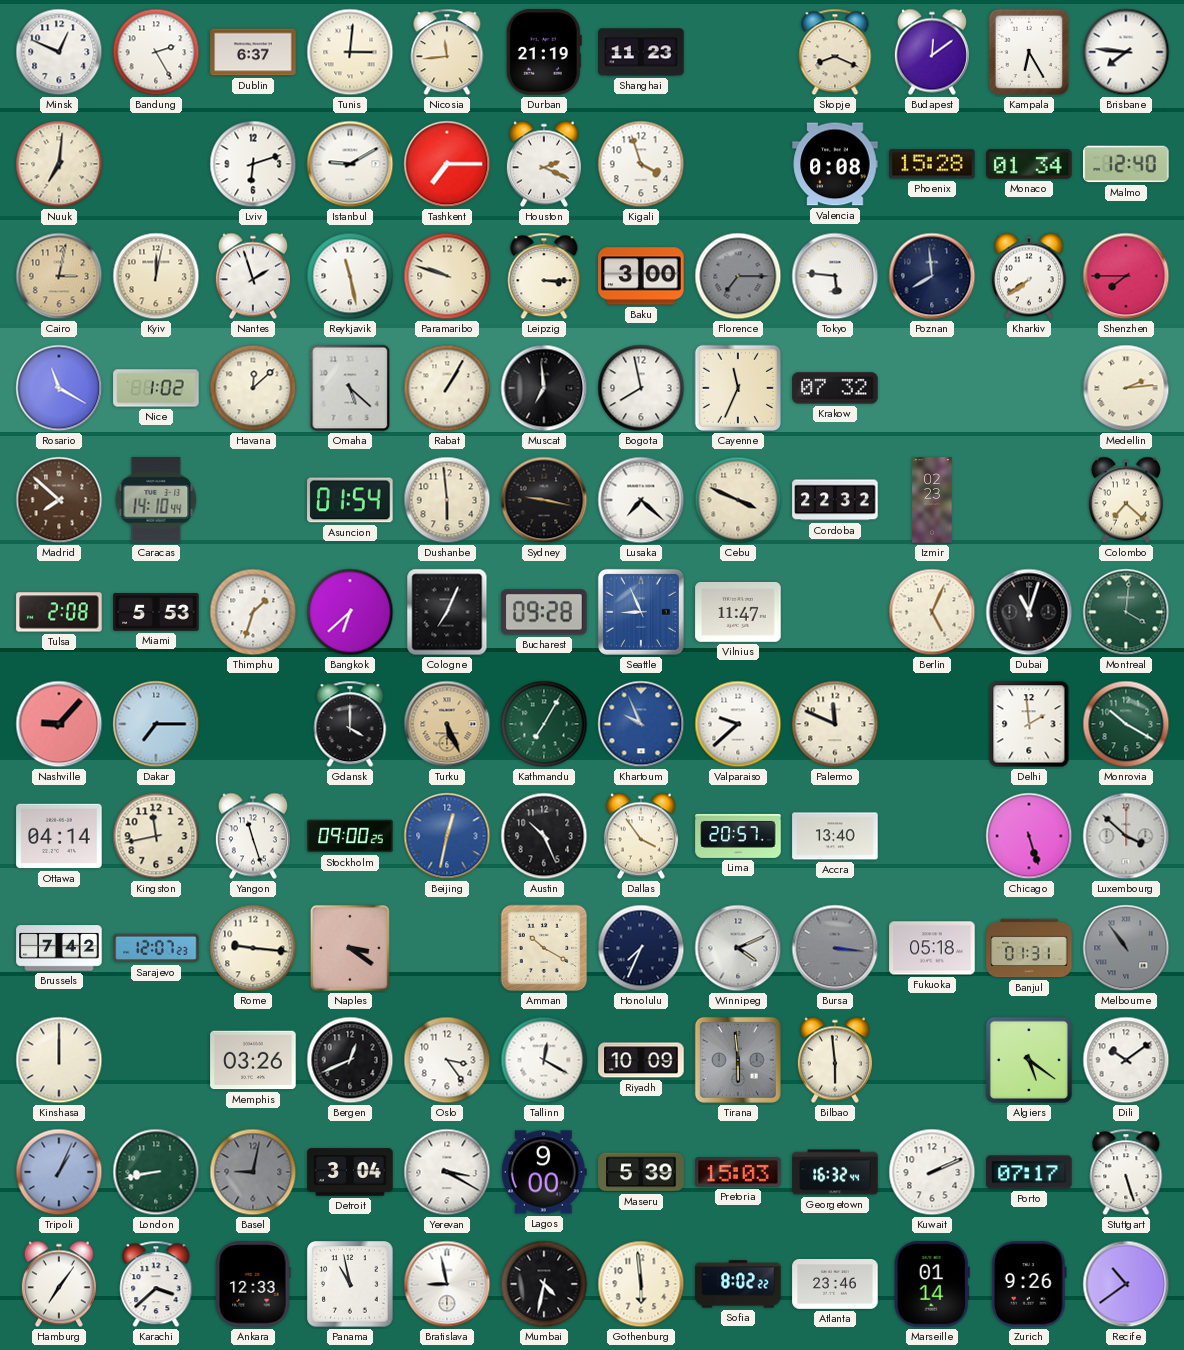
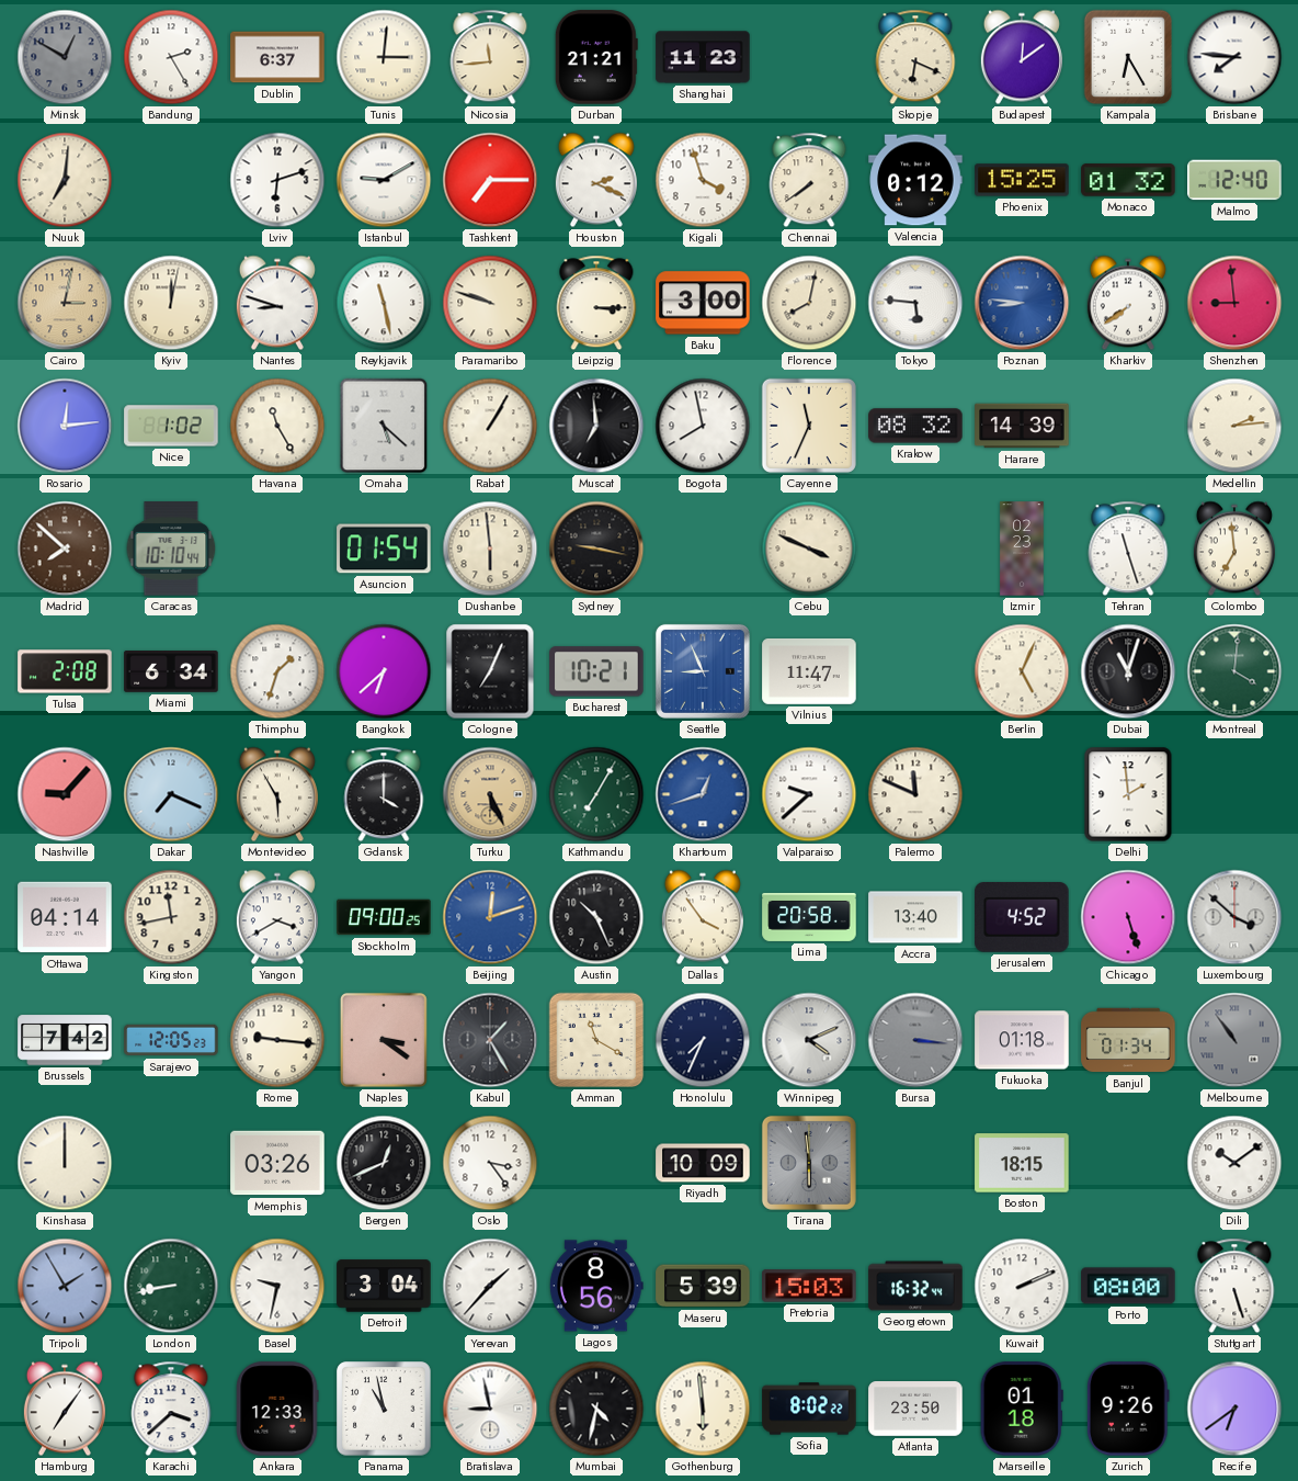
Minsk: 12:49 -> 12:50
Minsk dial: white -> grey
Durban: 21:19 -> 21:21
Skopje: 8:19 -> 6:19
Chennai: none -> 7:39
Valencia: 0:08 -> 0:12
Phoenix: 15:28 -> 15:25
Monaco: 01:34 -> 01:32
Nantes: 1:57 -> 8:48
Florence: 7:15 -> 8:02
Florence dial: grey -> cream
Poznan: 7:59 -> 8:46
Poznan dial: navy -> blue
Shenzhen: 7:45 -> 8:59
Rosario: 11:20 -> 12:14
Havana: 12:08 -> 11:25
Krakow: 07:32 -> 08:32
Harare: none -> 14:39
Caracas: 14:10 -> 10:10
Lusaka: 7:22 -> none
Cordoba: 22:32 -> none
Tehran: none -> 11:27
Colombo: 7:22 -> 6:59
Miami: 5:53 -> 6:34
Bucharest: 09:28 -> 10:21
Dakar: 7:15 -> 7:19
Montevideo: none -> 5:55
Khartoum: 9:56 -> 12:42
Monrovia: 10:20 -> none
Yangon: 11:27 -> 3:40
Beijing: 12:32 -> 12:12
Lima: 20:57 -> 20:58
Jerusalem: none -> 4:52
Sarajevo: 12:07 -> 12:05
Kabul: none -> 1:25
Amman: 10:20 -> 11:20
Fukuoka: 05:18 -> 01:18
Banjul: 01:31 -> 01:34
Tallinn: 12:20 -> none
Bilbao: 5:59 -> none
Boston: none -> 18:15
Algiers: 5:21 -> none
Tripoli: 1:04 -> 1:55
Basel: 9:02 -> 9:32
Basel dial: grey -> white
Yerevan: 3:20 -> 1:37
Lagos: 9:00 -> 8:56
Porto: 07:17 -> 08:00
Atlanta: 23:46 -> 23:50
Marseille: 01:14 -> 01:18
Recife: 10:39 -> 6:39
